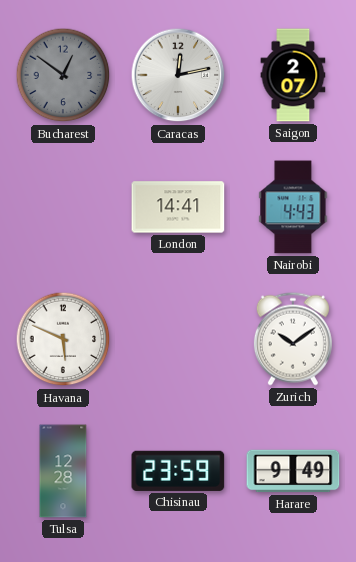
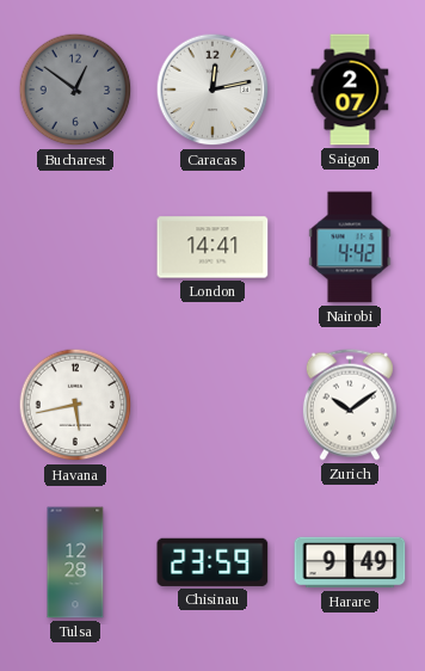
Nairobi: 4:43 -> 4:42
Havana: 5:49 -> 5:43
